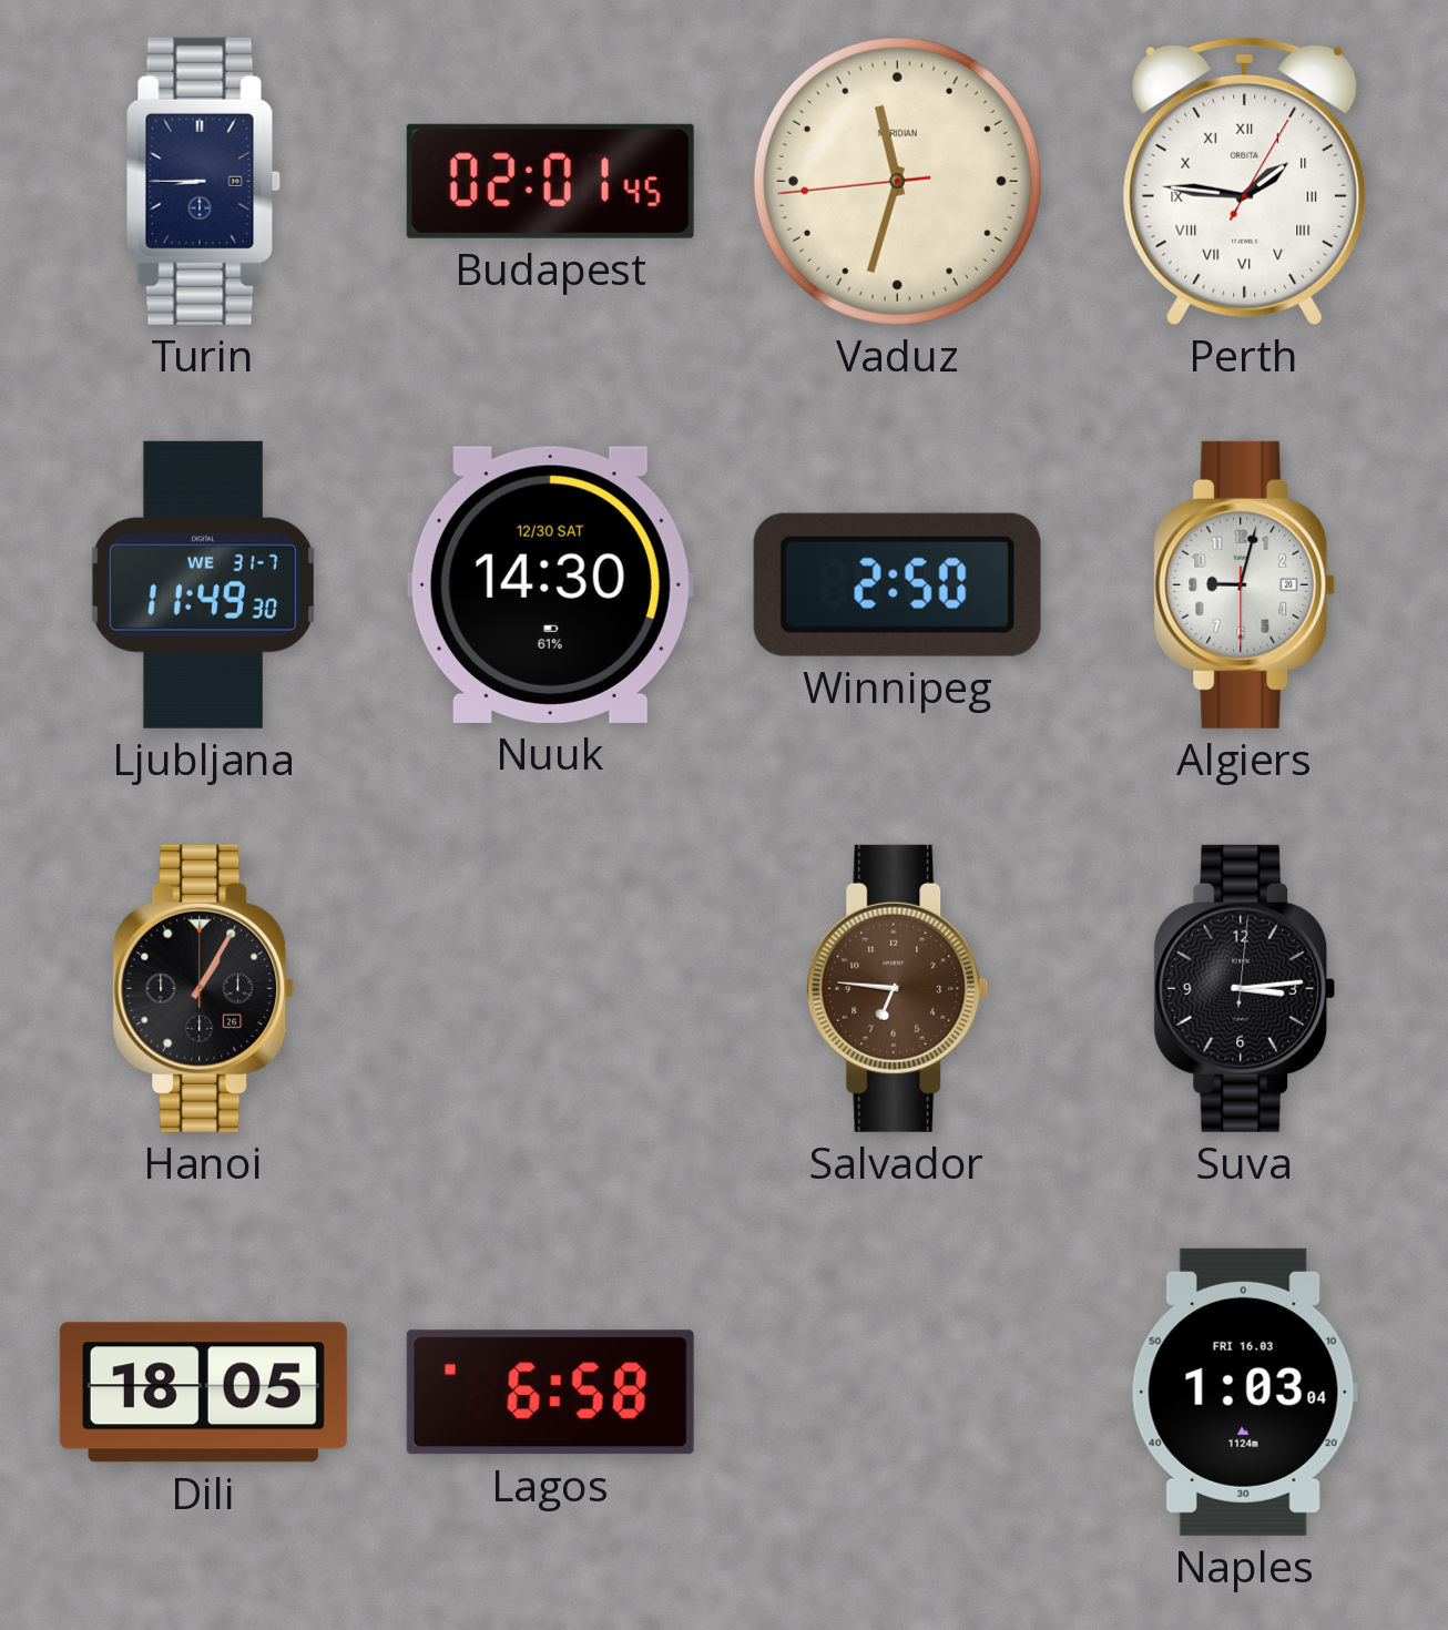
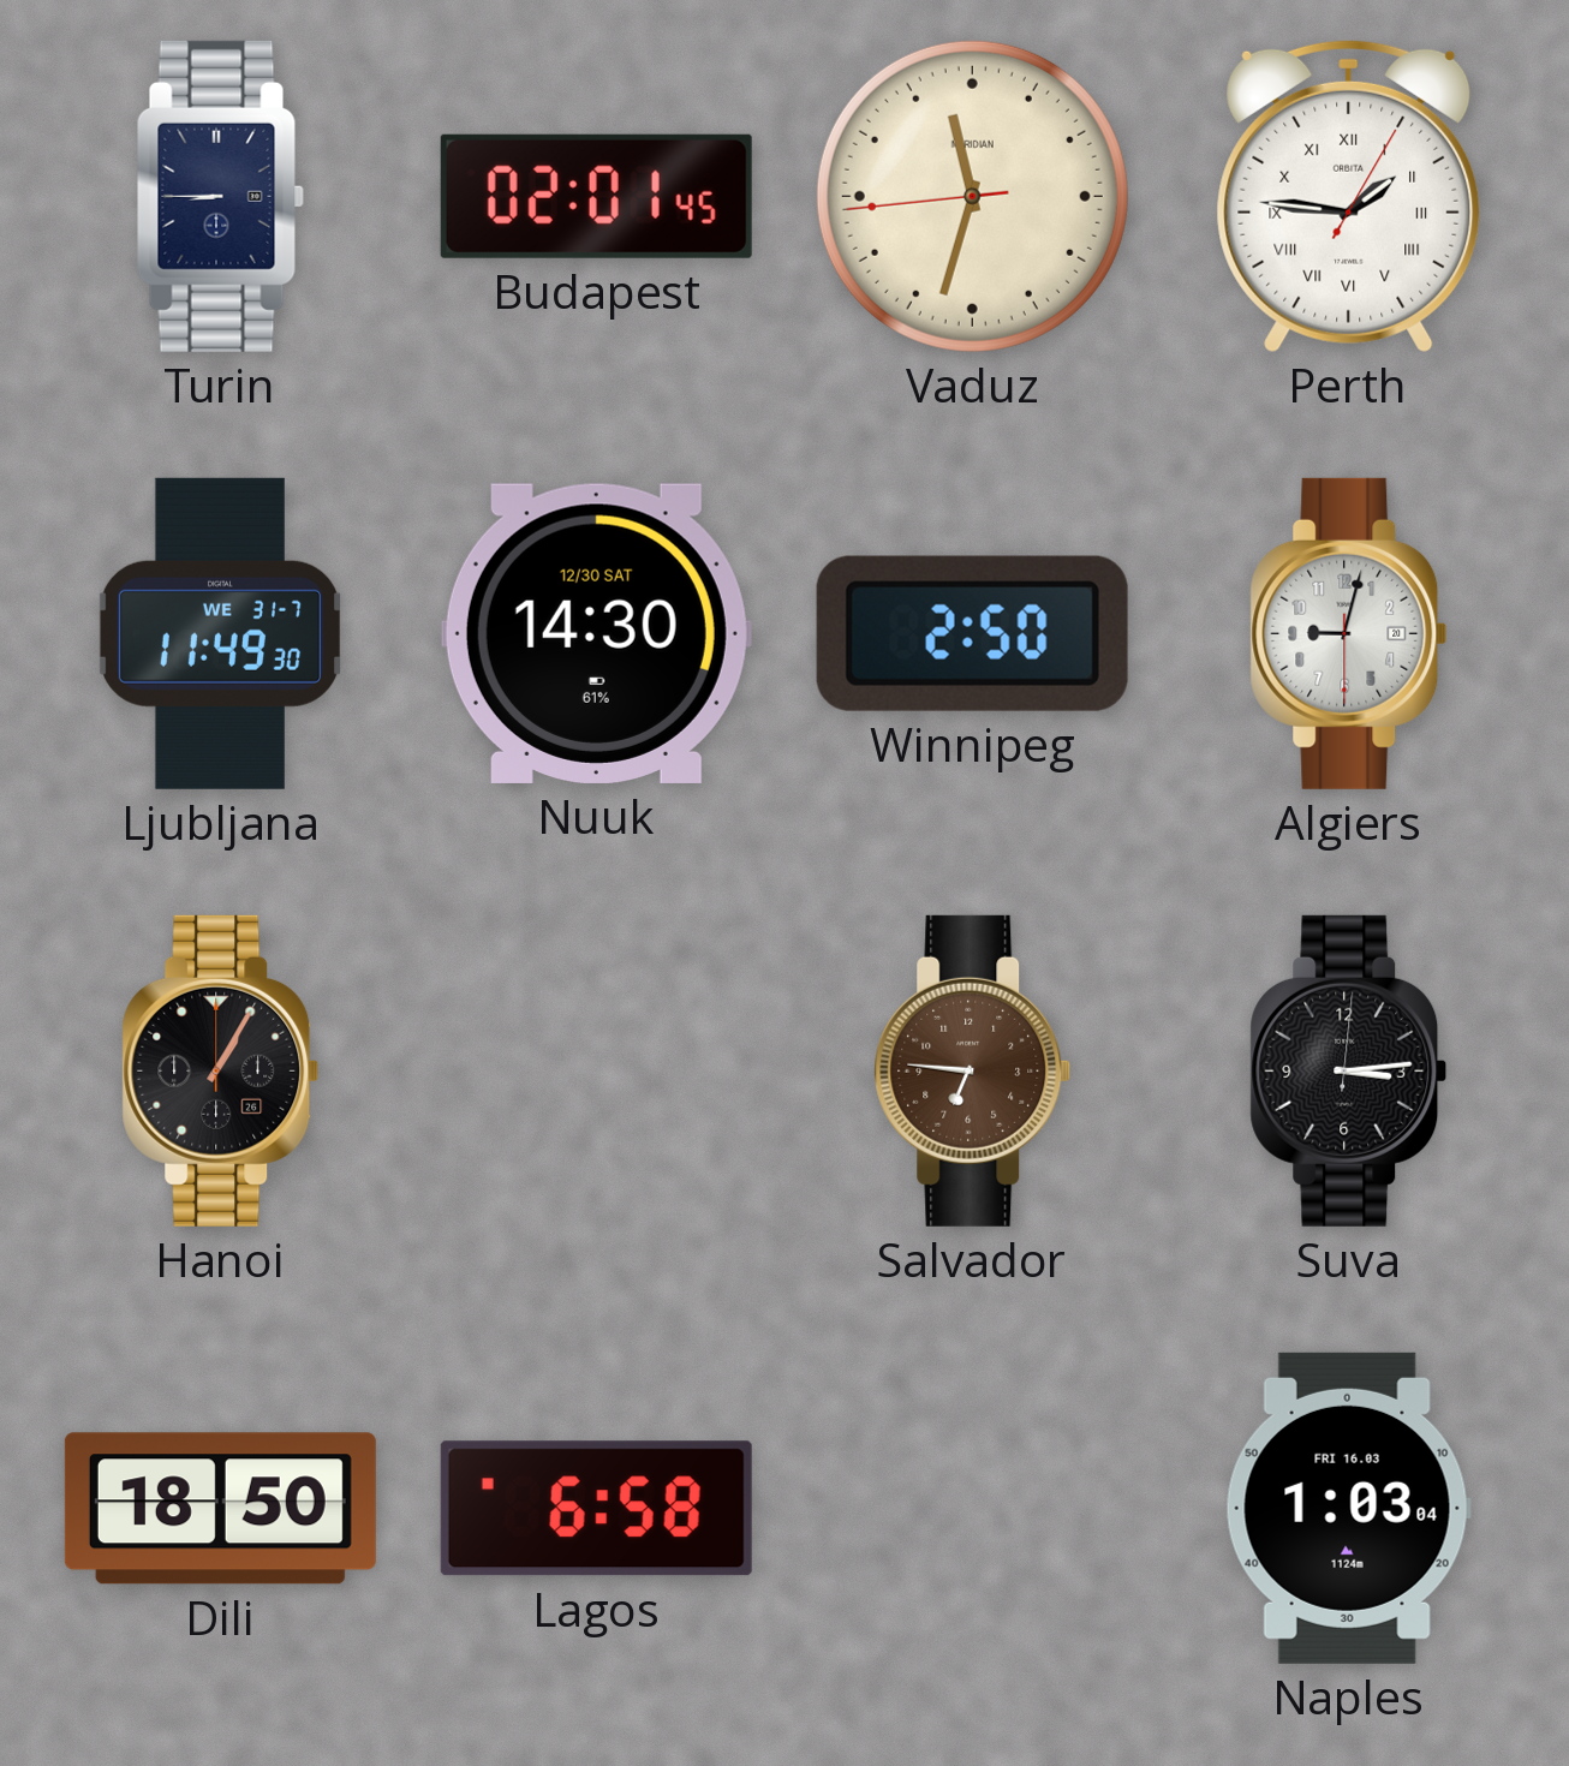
Dili: 18:05 -> 18:50
